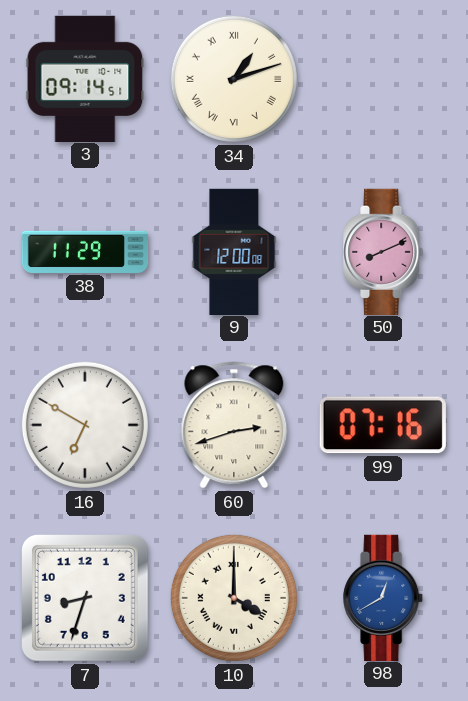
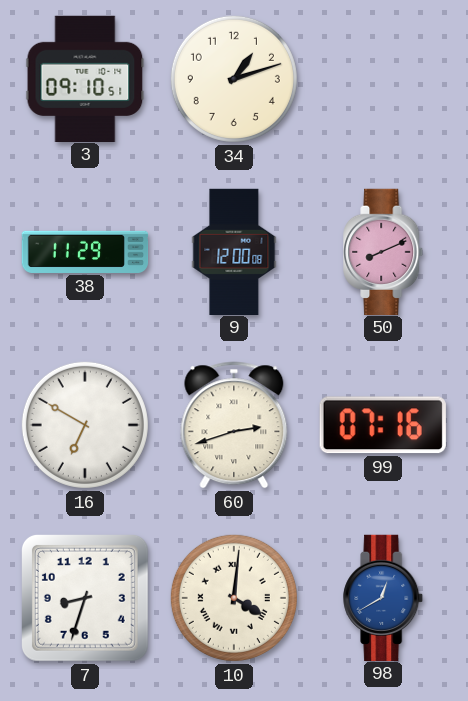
3: 09:14 -> 09:10
34 numerals: Roman -> Arabic
10: 4:00 -> 4:01
